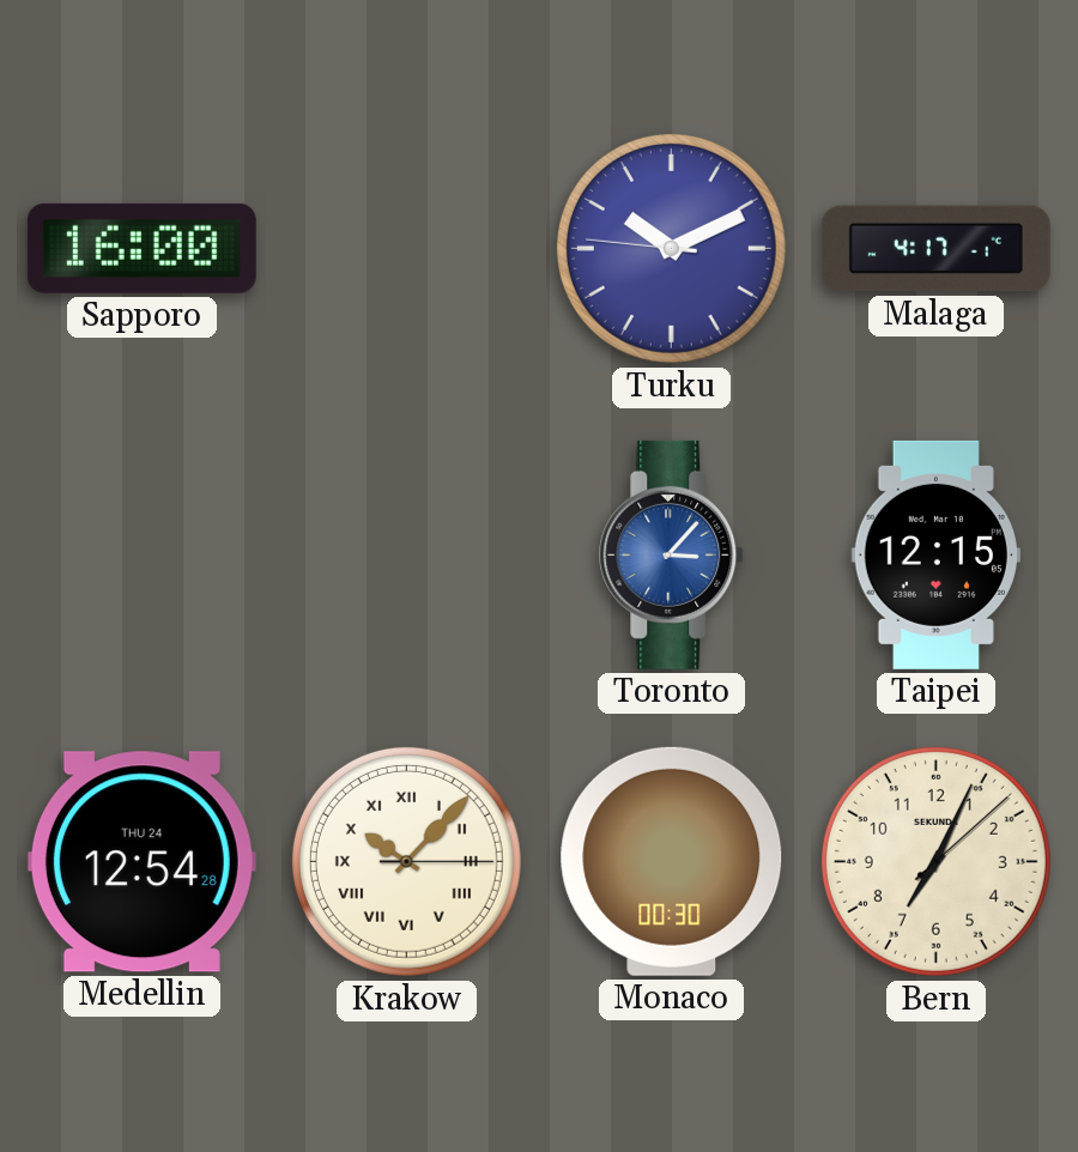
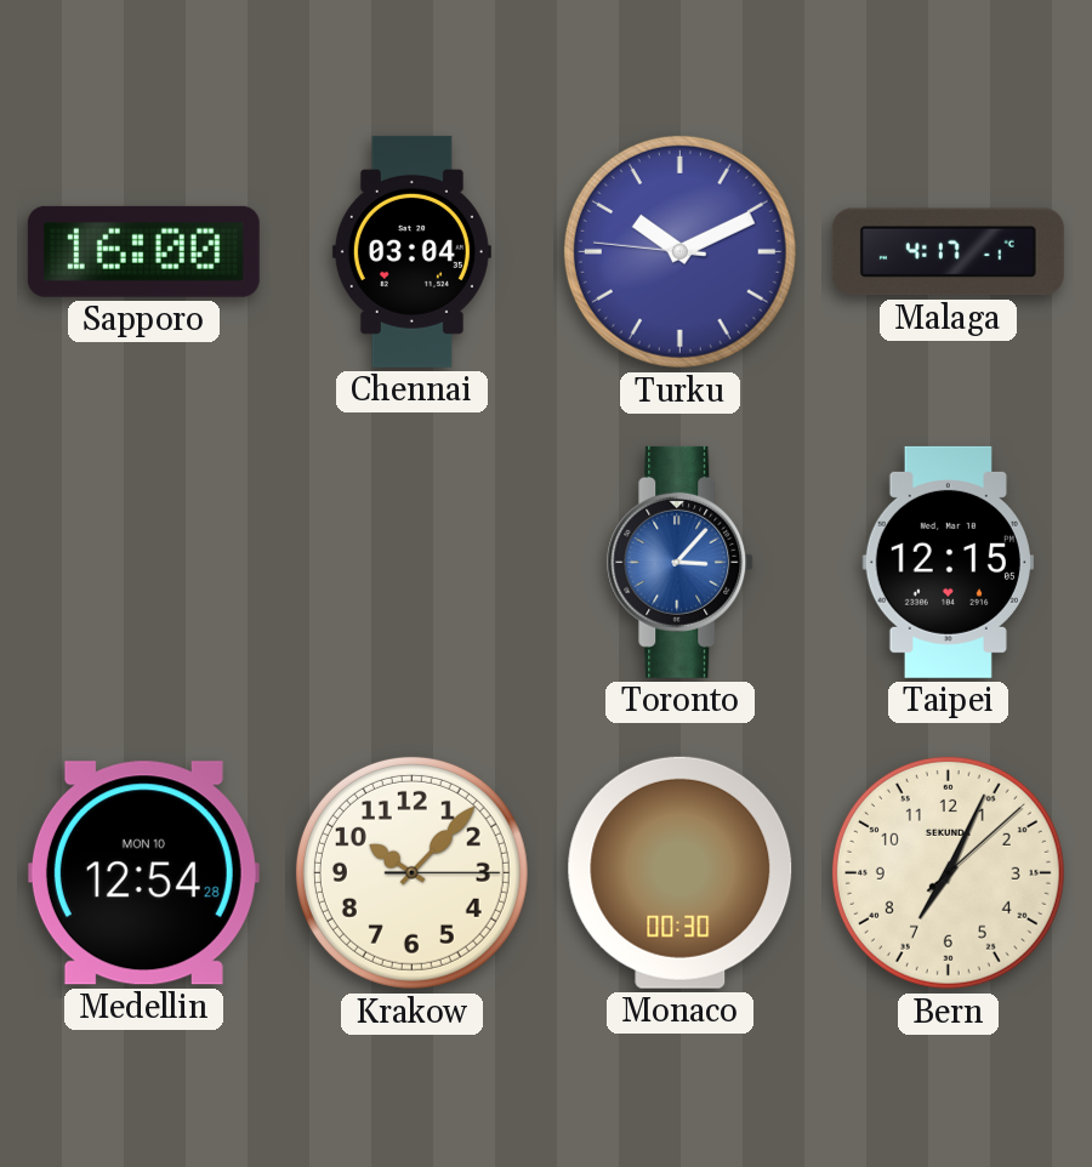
Chennai: none -> 03:04
Medellin date: THU 24 -> MON 10
Krakow numerals: Roman -> Arabic
